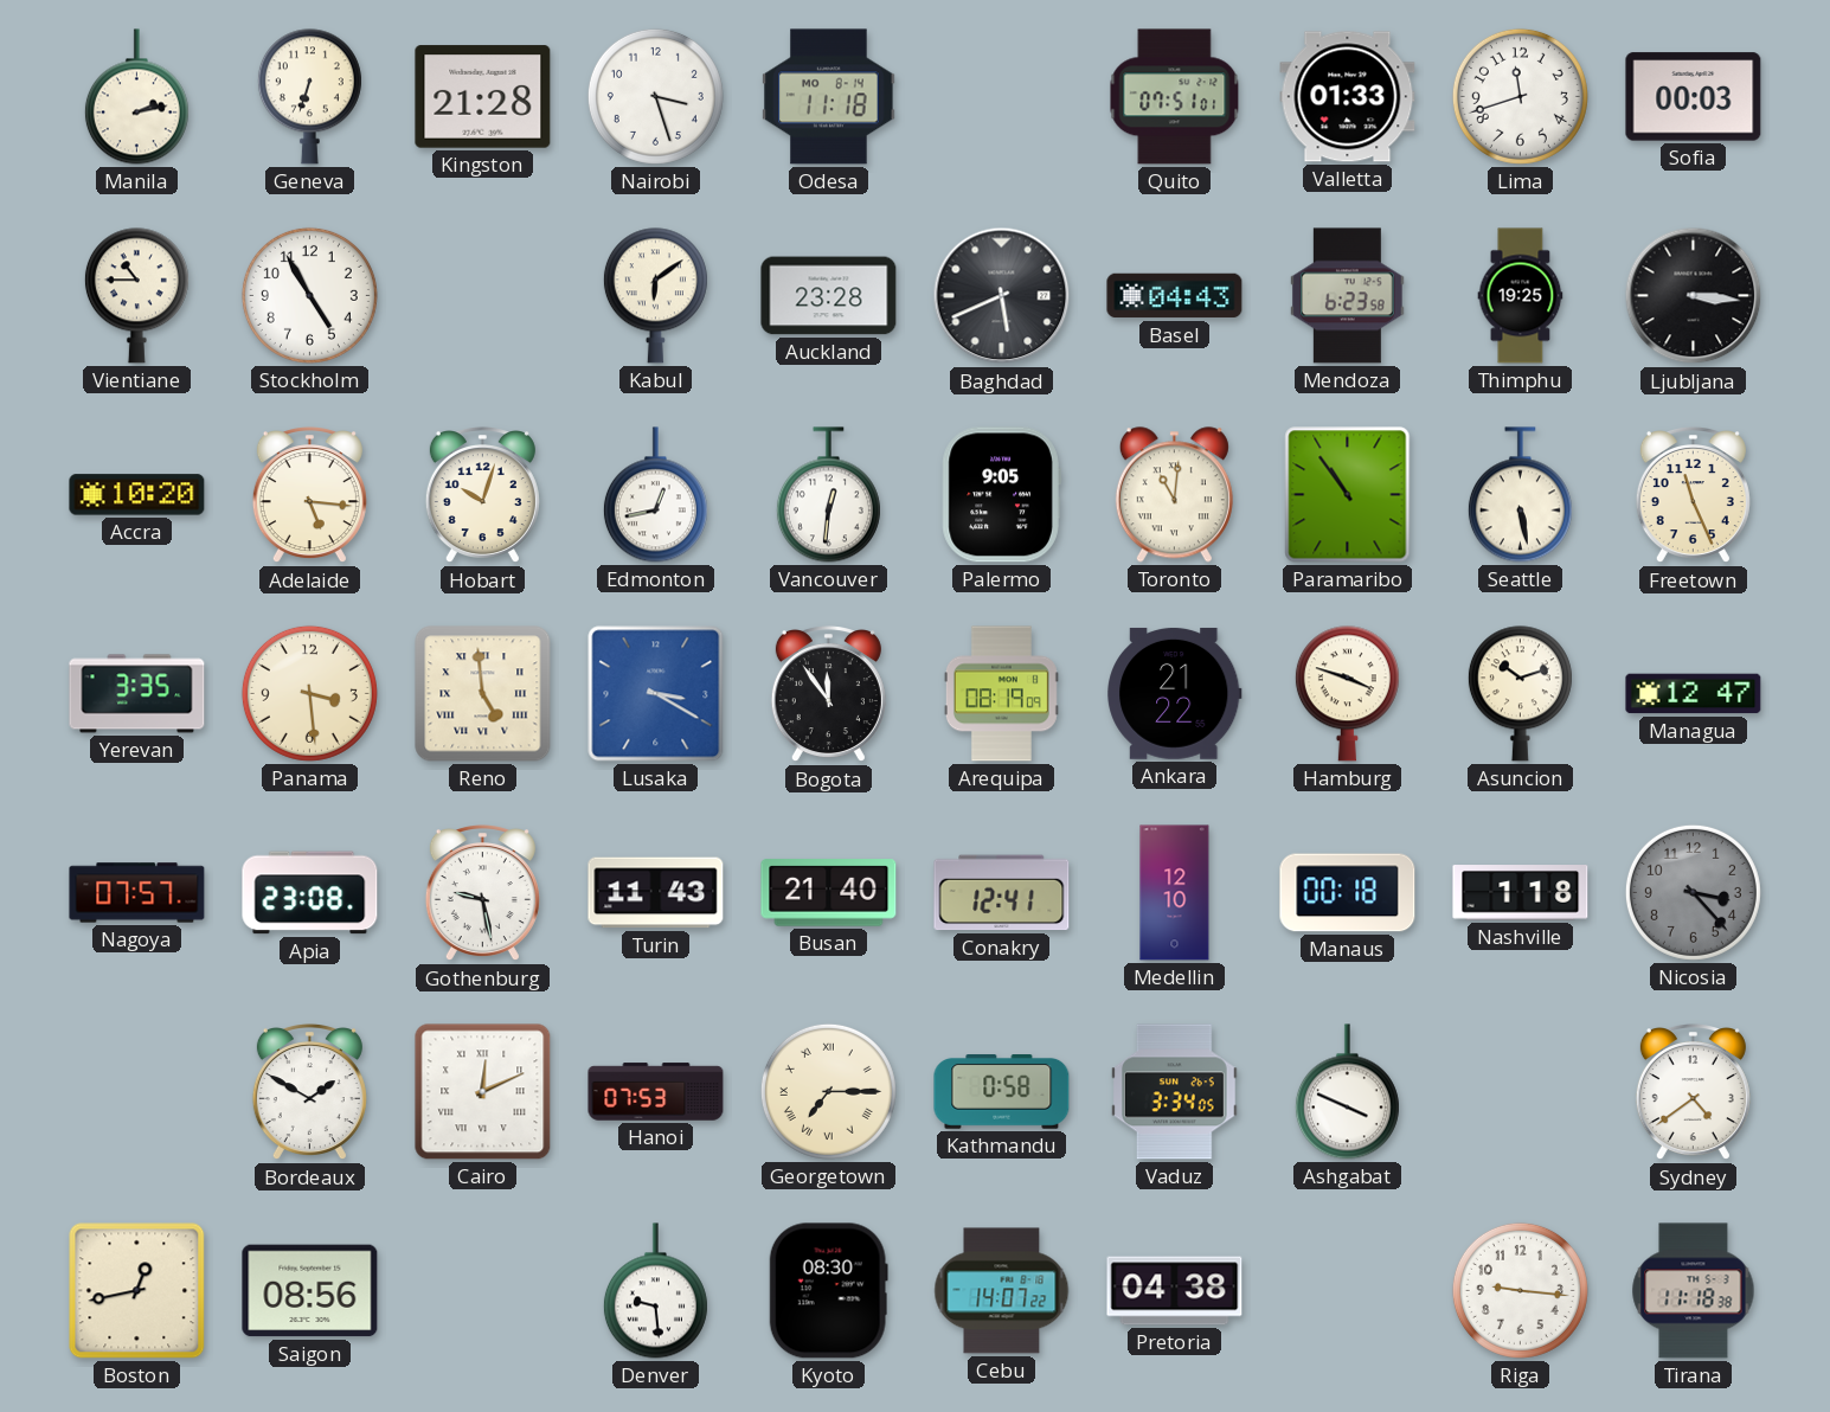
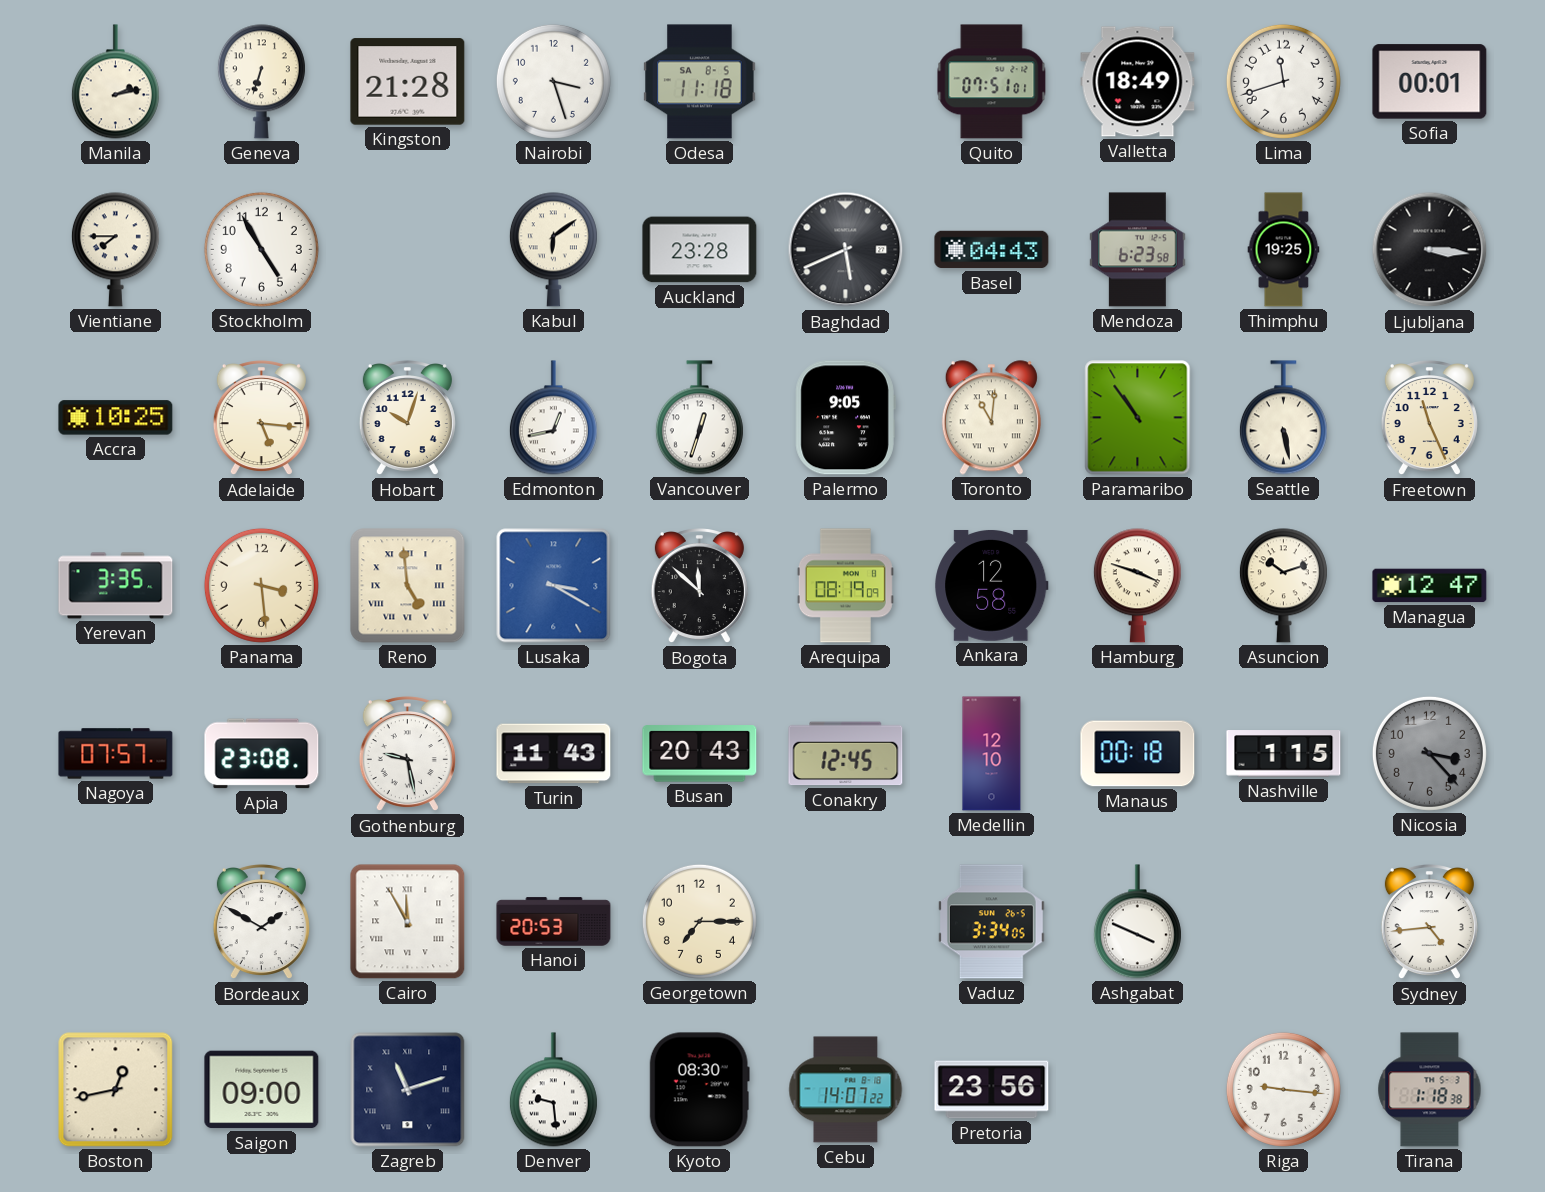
Odesa date: MO 8-14 -> SA 8-5
Valletta: 01:33 -> 18:49
Sofia: 00:03 -> 00:01
Vientiane: 10:45 -> 7:45
Accra: 10:20 -> 10:25
Vancouver: 12:31 -> 12:33
Bogota: 11:54 -> 11:52
Ankara: 21:22 -> 12:58
Busan: 21:40 -> 20:43
Conakry: 12:41 -> 12:45
Nashville: 1:18 -> 1:15
Cairo: 12:11 -> 11:55
Hanoi: 07:53 -> 20:53
Georgetown numerals: Roman -> Arabic
Kathmandu: 0:58 -> none
Sydney: 4:39 -> 4:44
Saigon: 08:56 -> 09:00
Zagreb: none -> 11:12
Pretoria: 04:38 -> 23:56
Tirana: 11:18 -> 1:18
